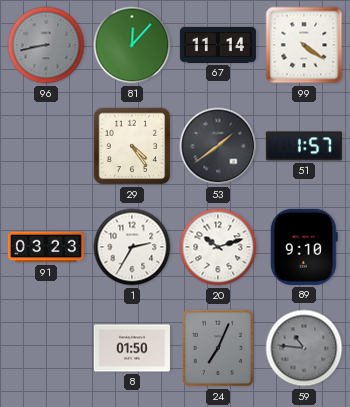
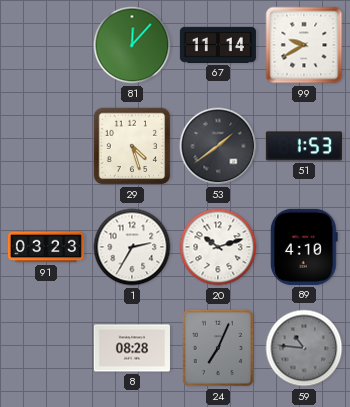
96: 8:43 -> none
99: 4:21 -> 9:40
29: 4:24 -> 4:27
51: 1:57 -> 1:53
89: 9:10 -> 4:10
8: 01:50 -> 08:28
